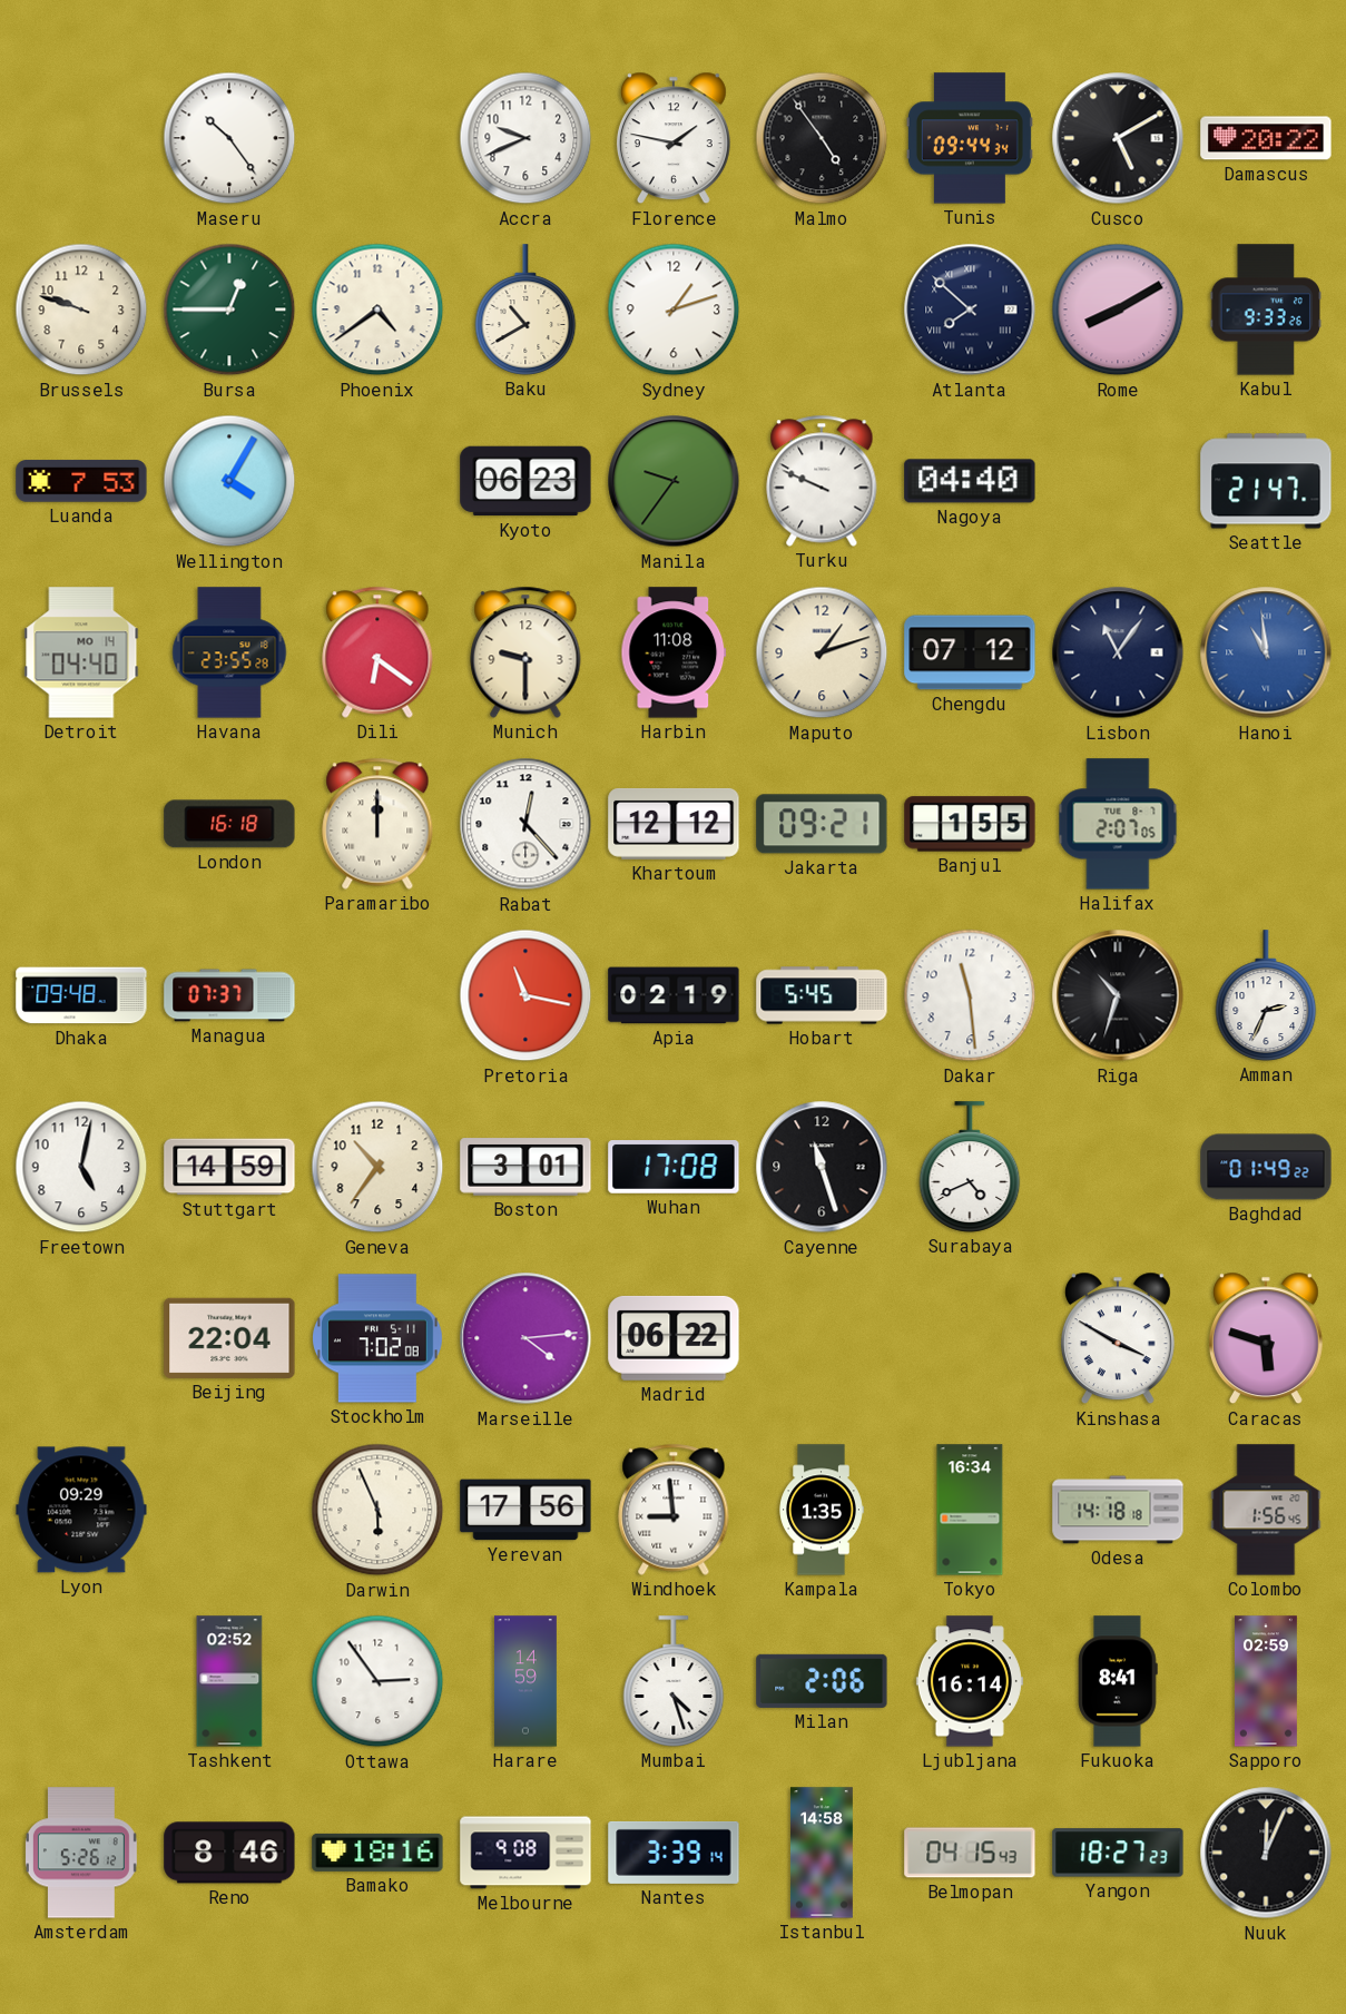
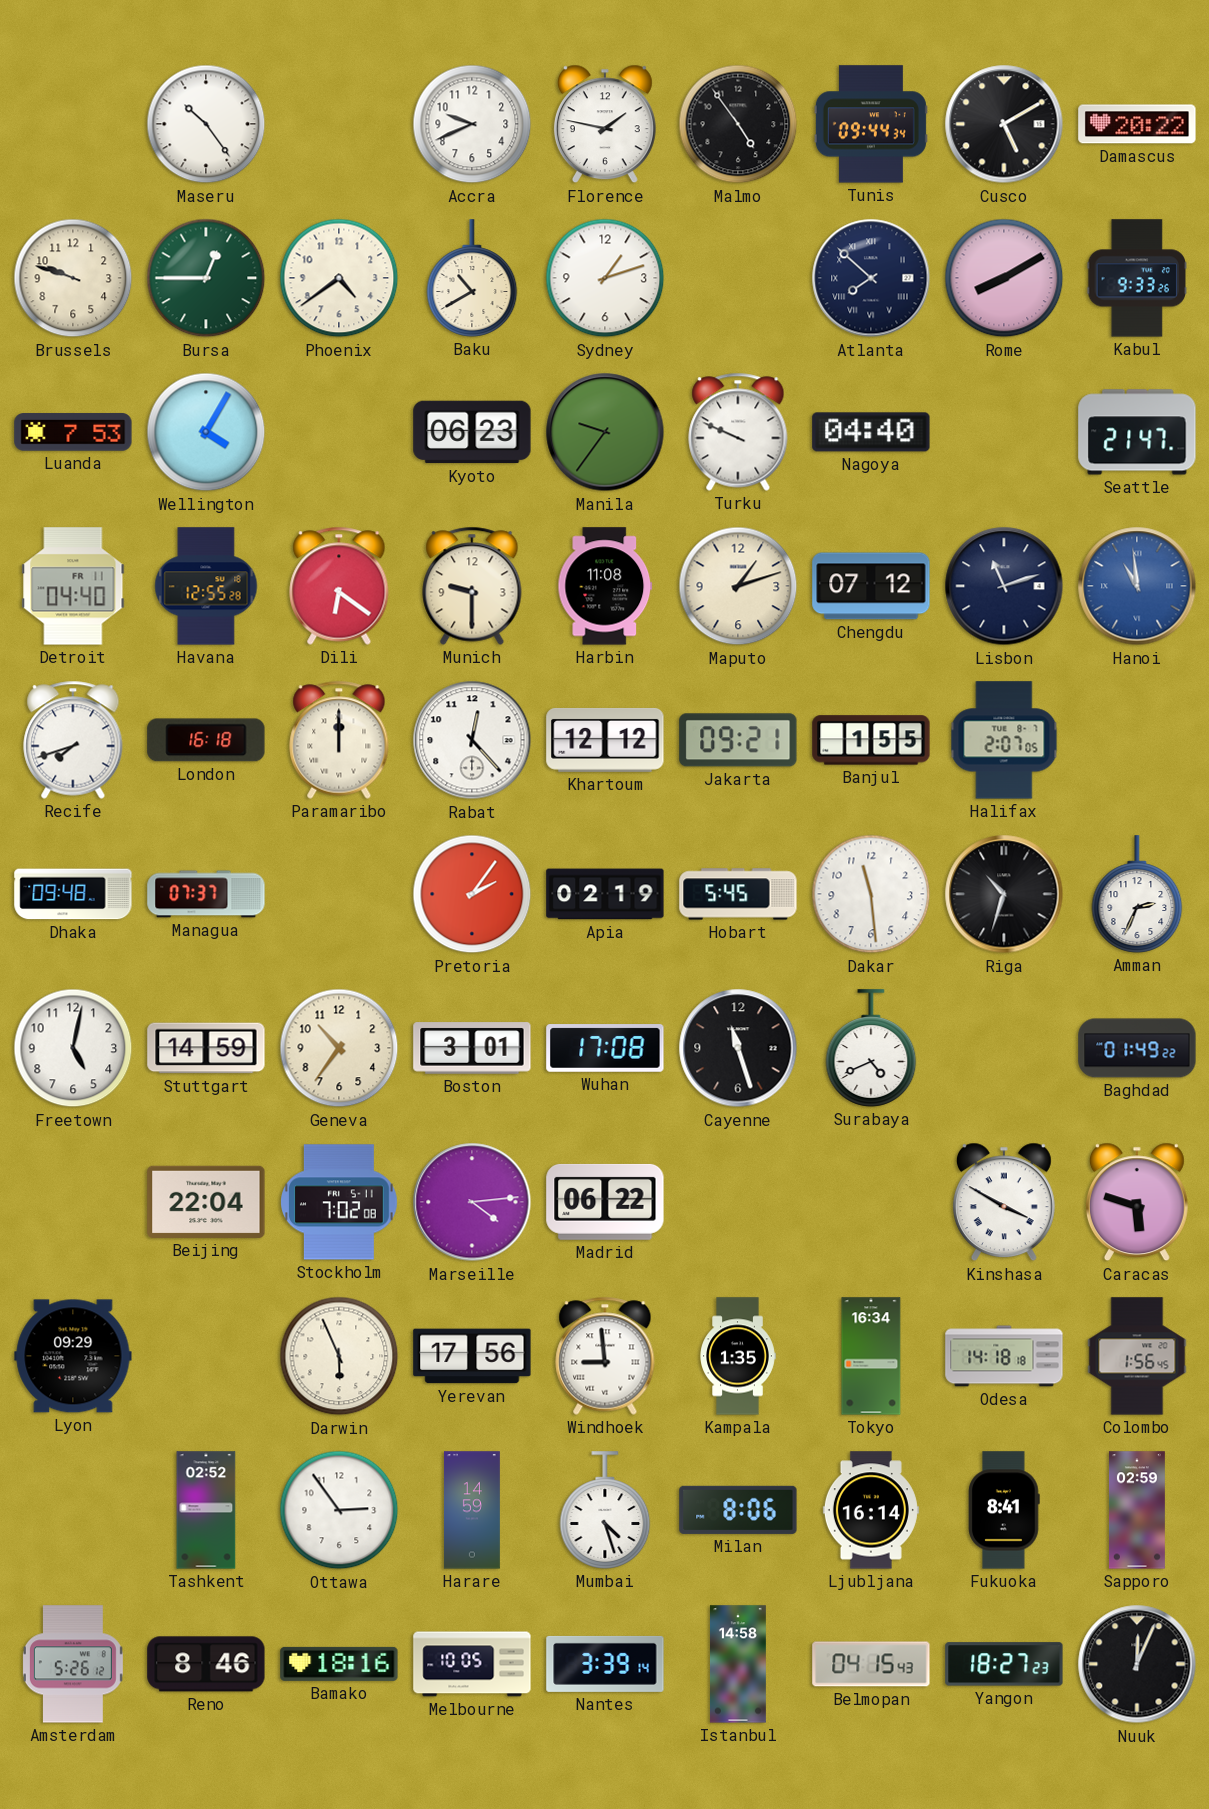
Detroit date: MO 14 -> FR 11
Havana: 23:55 -> 12:55
Lisbon: 11:06 -> 11:12
Recife: none -> 7:42
Pretoria: 11:17 -> 2:06
Milan: 2:06 -> 8:06
Melbourne: 9:08 -> 10:05
